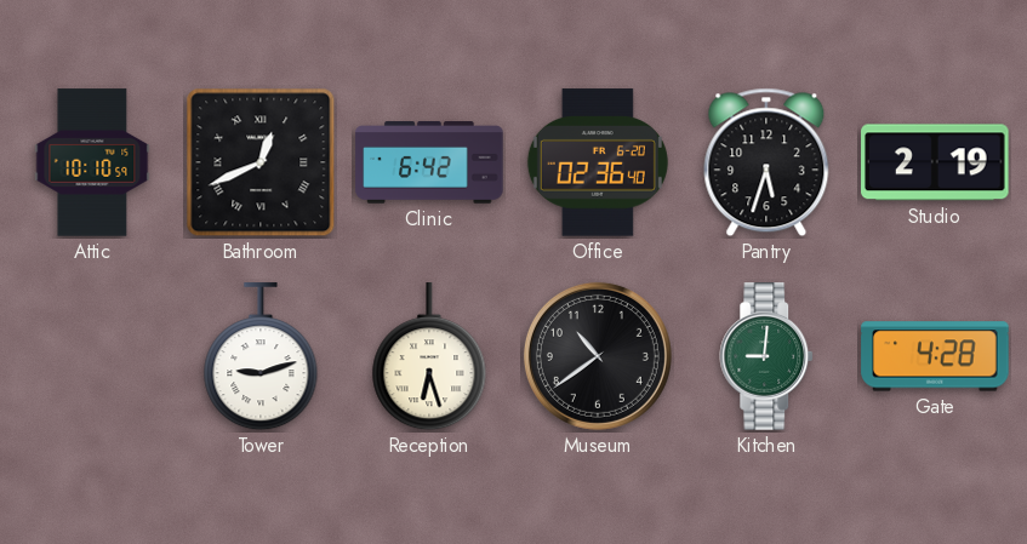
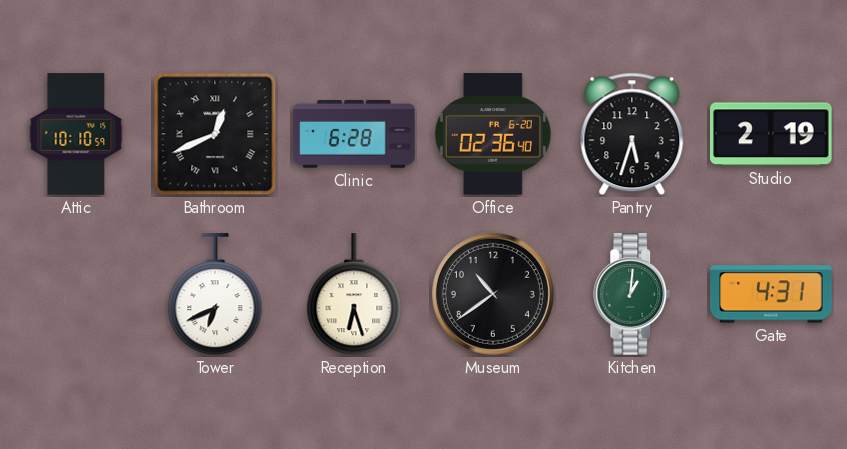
Clinic: 6:42 -> 6:28
Tower: 9:12 -> 6:41
Kitchen: 9:01 -> 1:01
Gate: 4:28 -> 4:31
